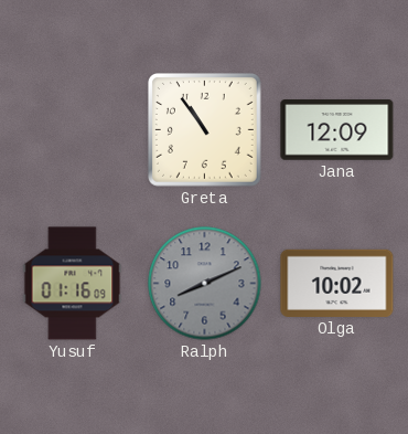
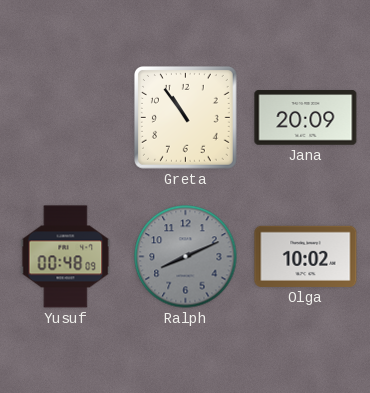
Jana: 12:09 -> 20:09
Yusuf: 01:16 -> 00:48
